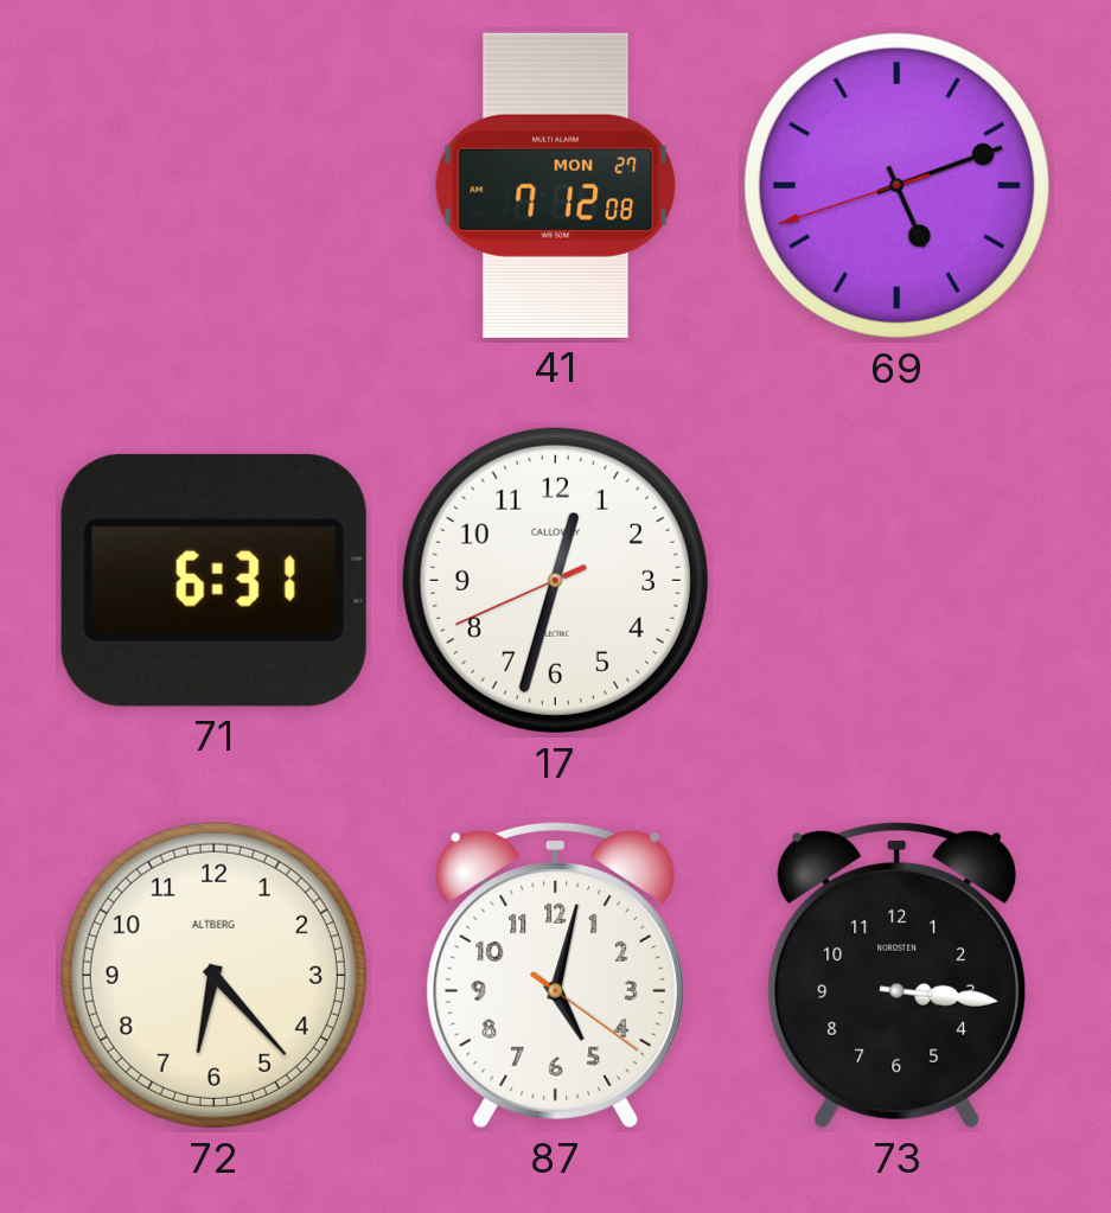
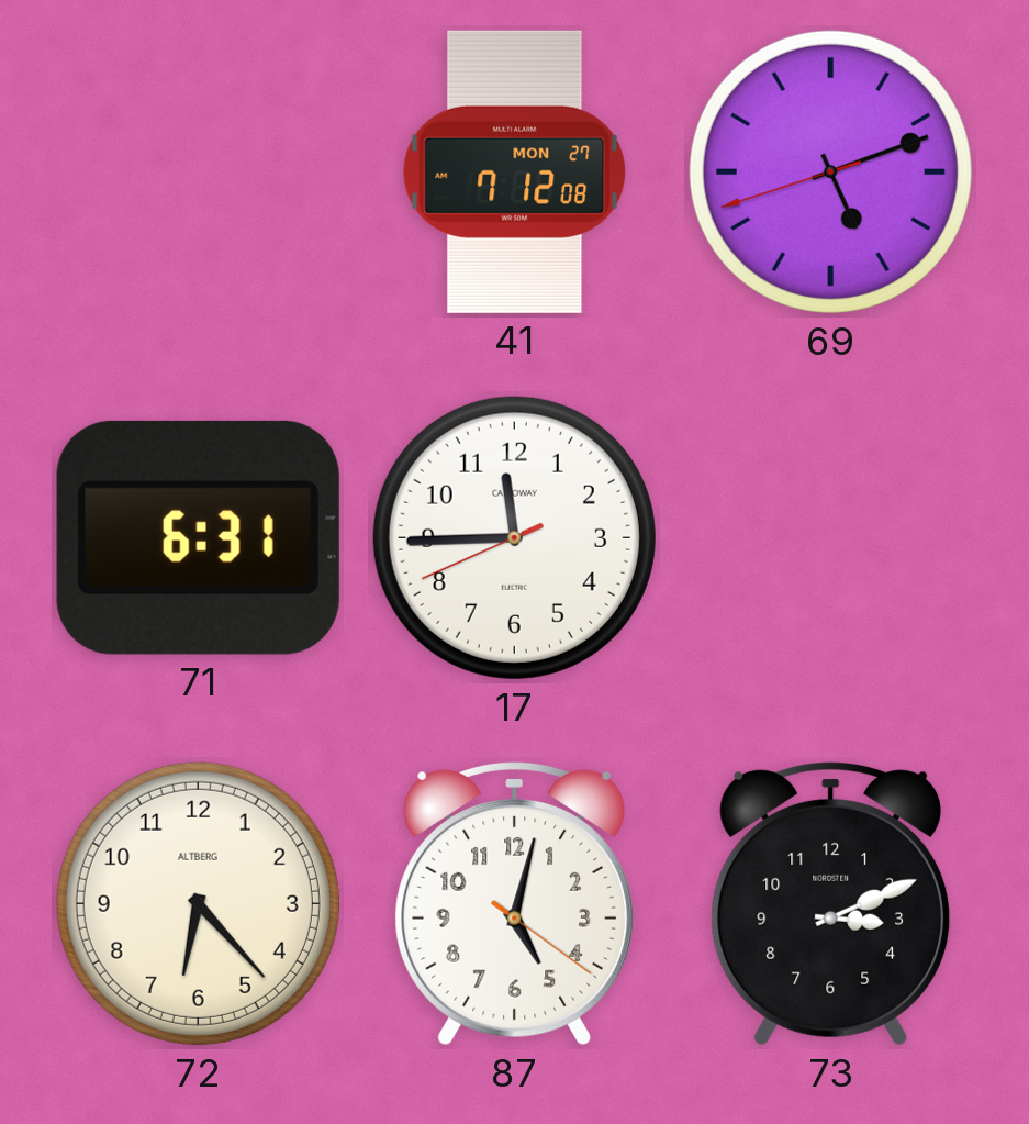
17: 12:32 -> 11:44
73: 3:16 -> 3:11
